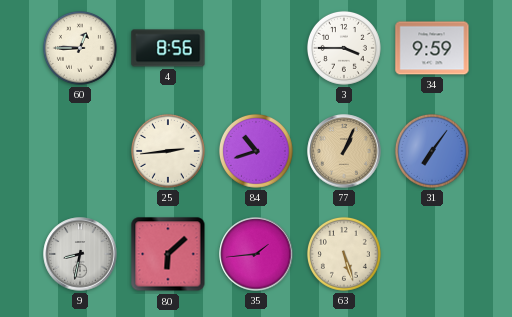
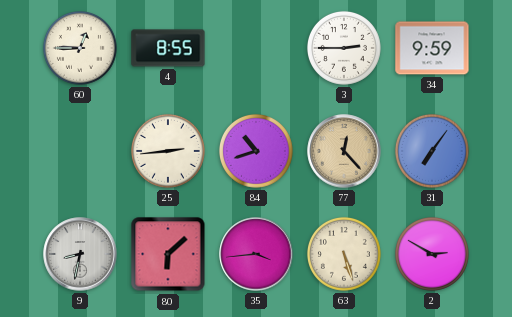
4: 8:56 -> 8:55
3: 3:45 -> 2:45
77: 1:04 -> 12:23
35: 1:44 -> 3:44
2: none -> 2:50
